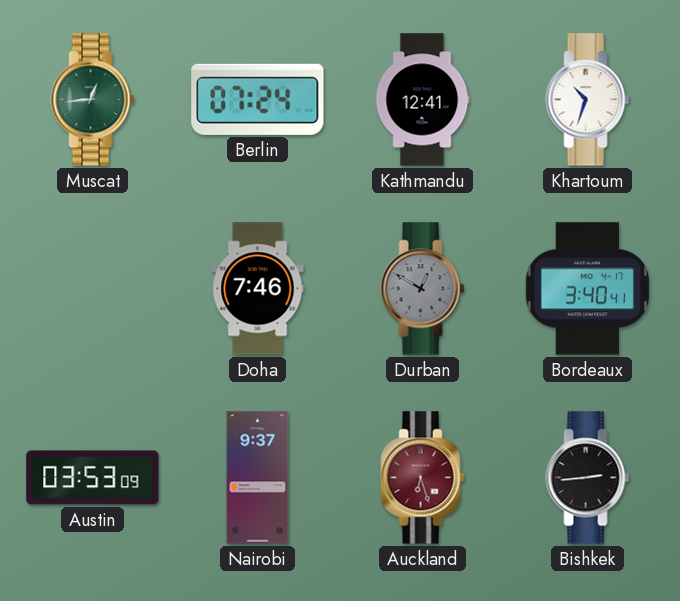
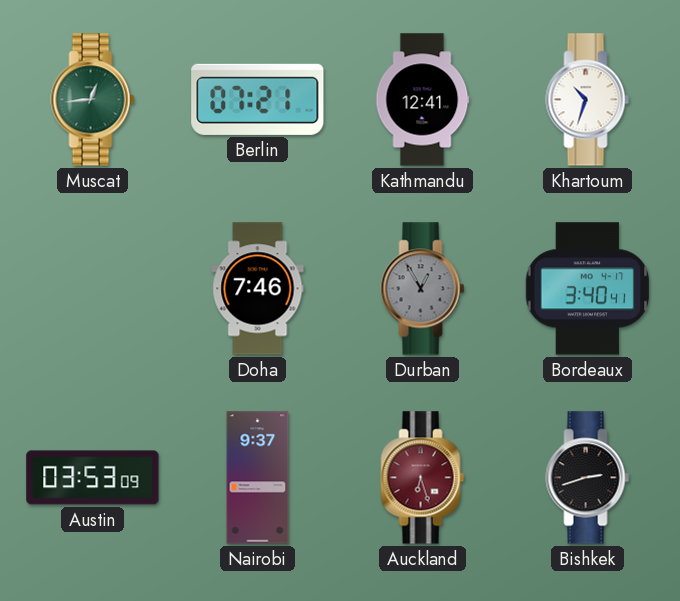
Berlin: 07:24 -> 07:21
Durban: 12:50 -> 12:55
Bishkek: 2:44 -> 2:42
